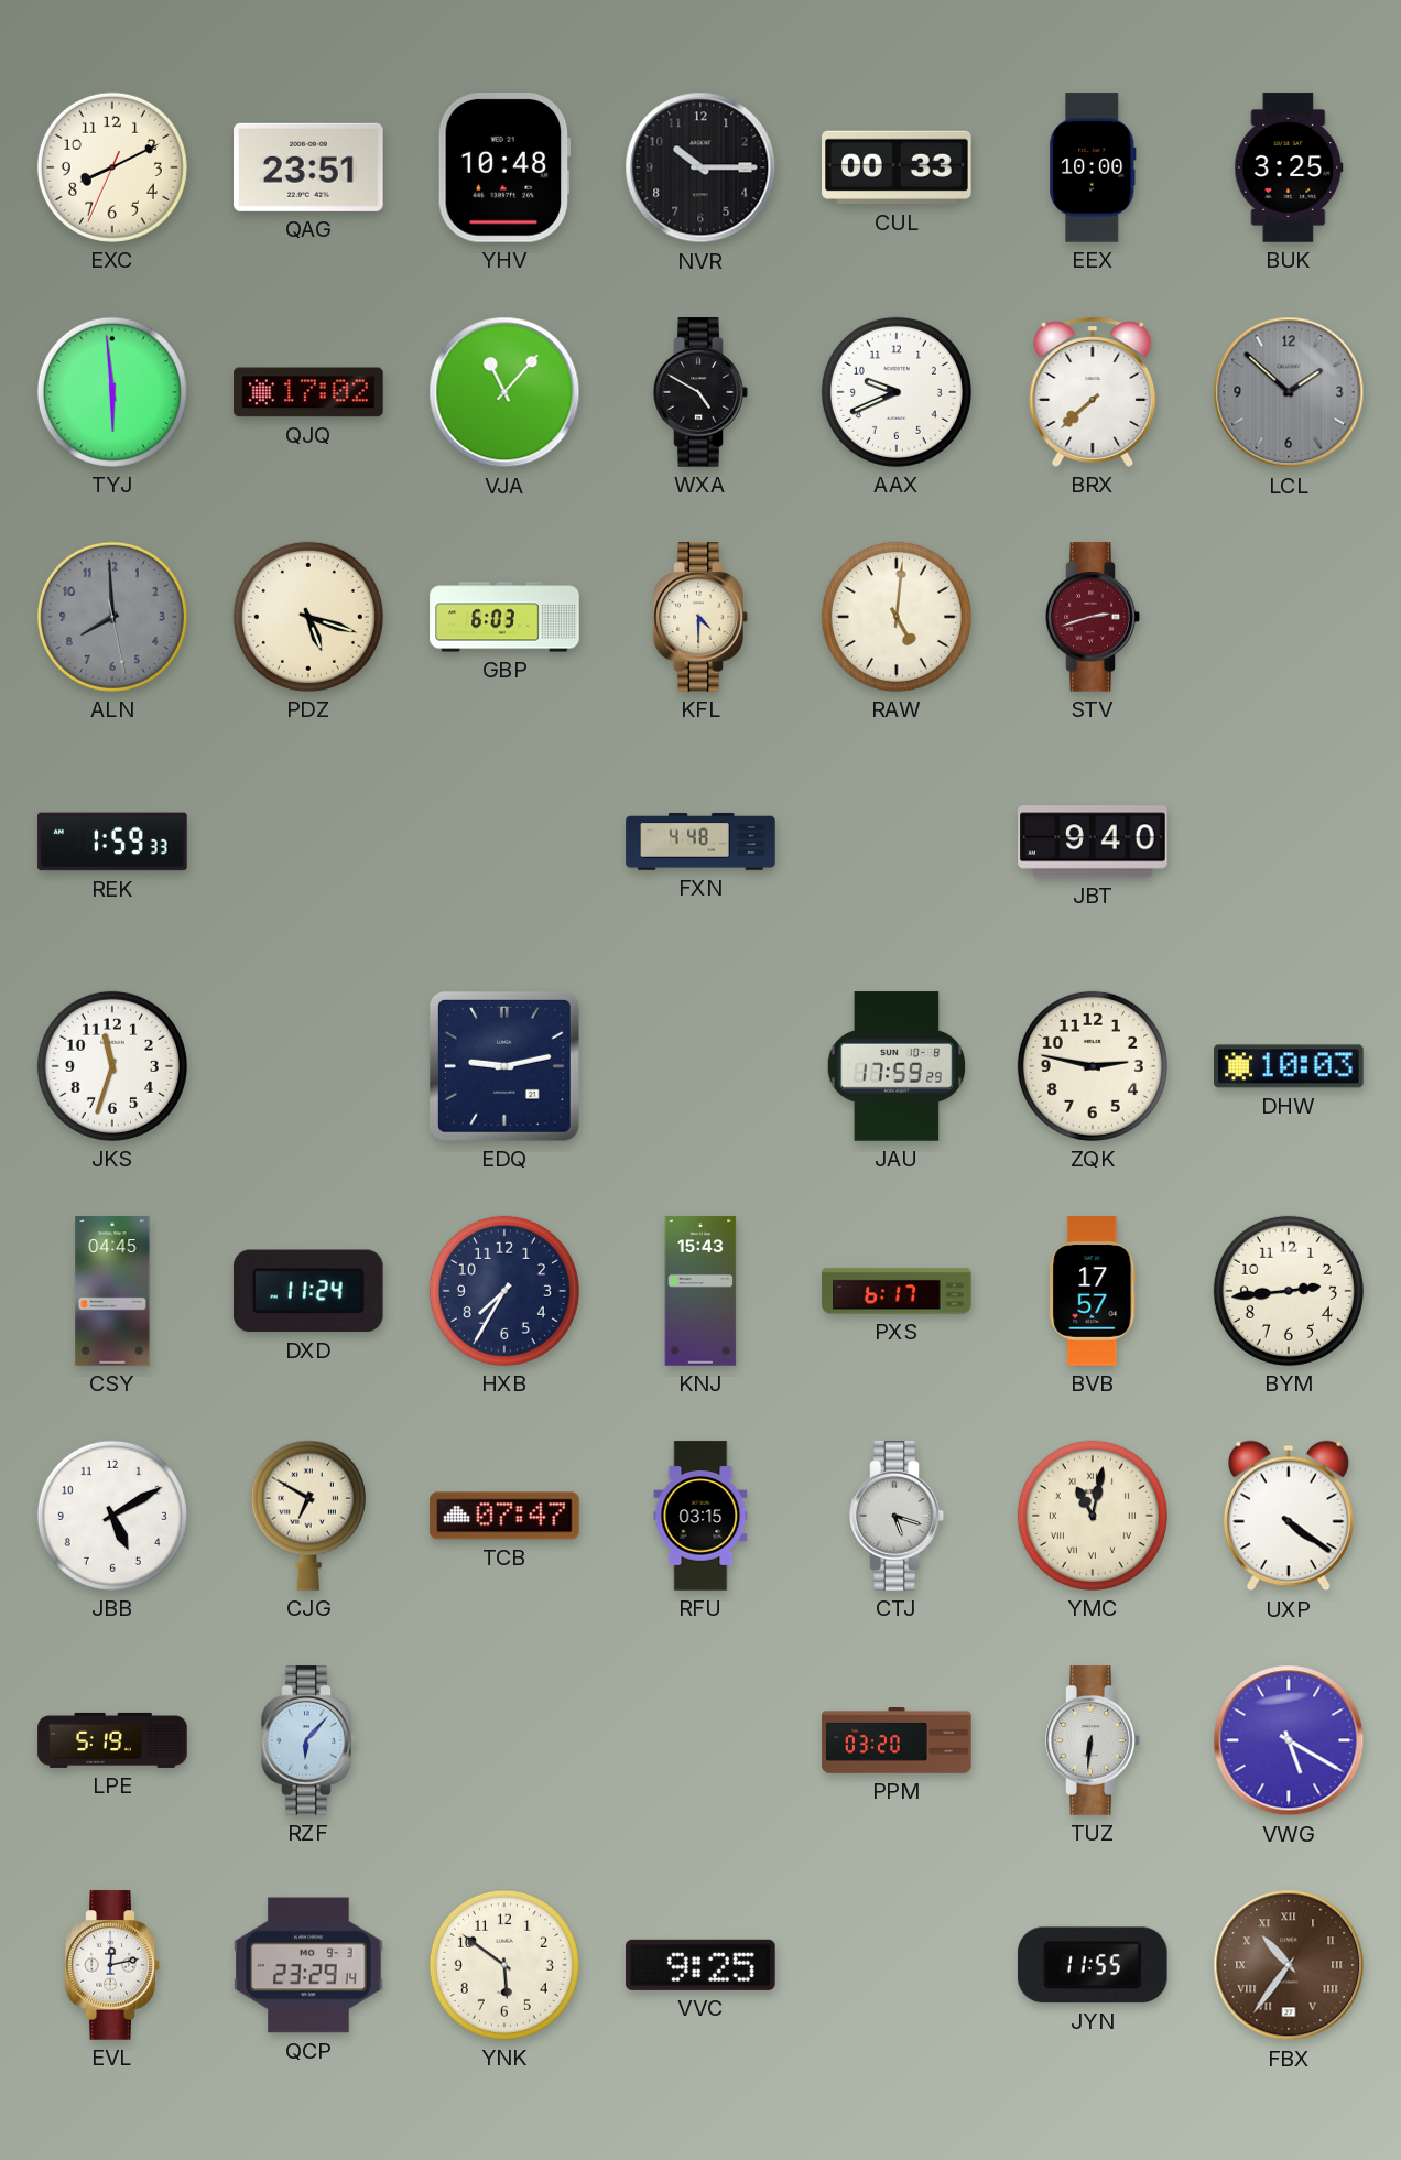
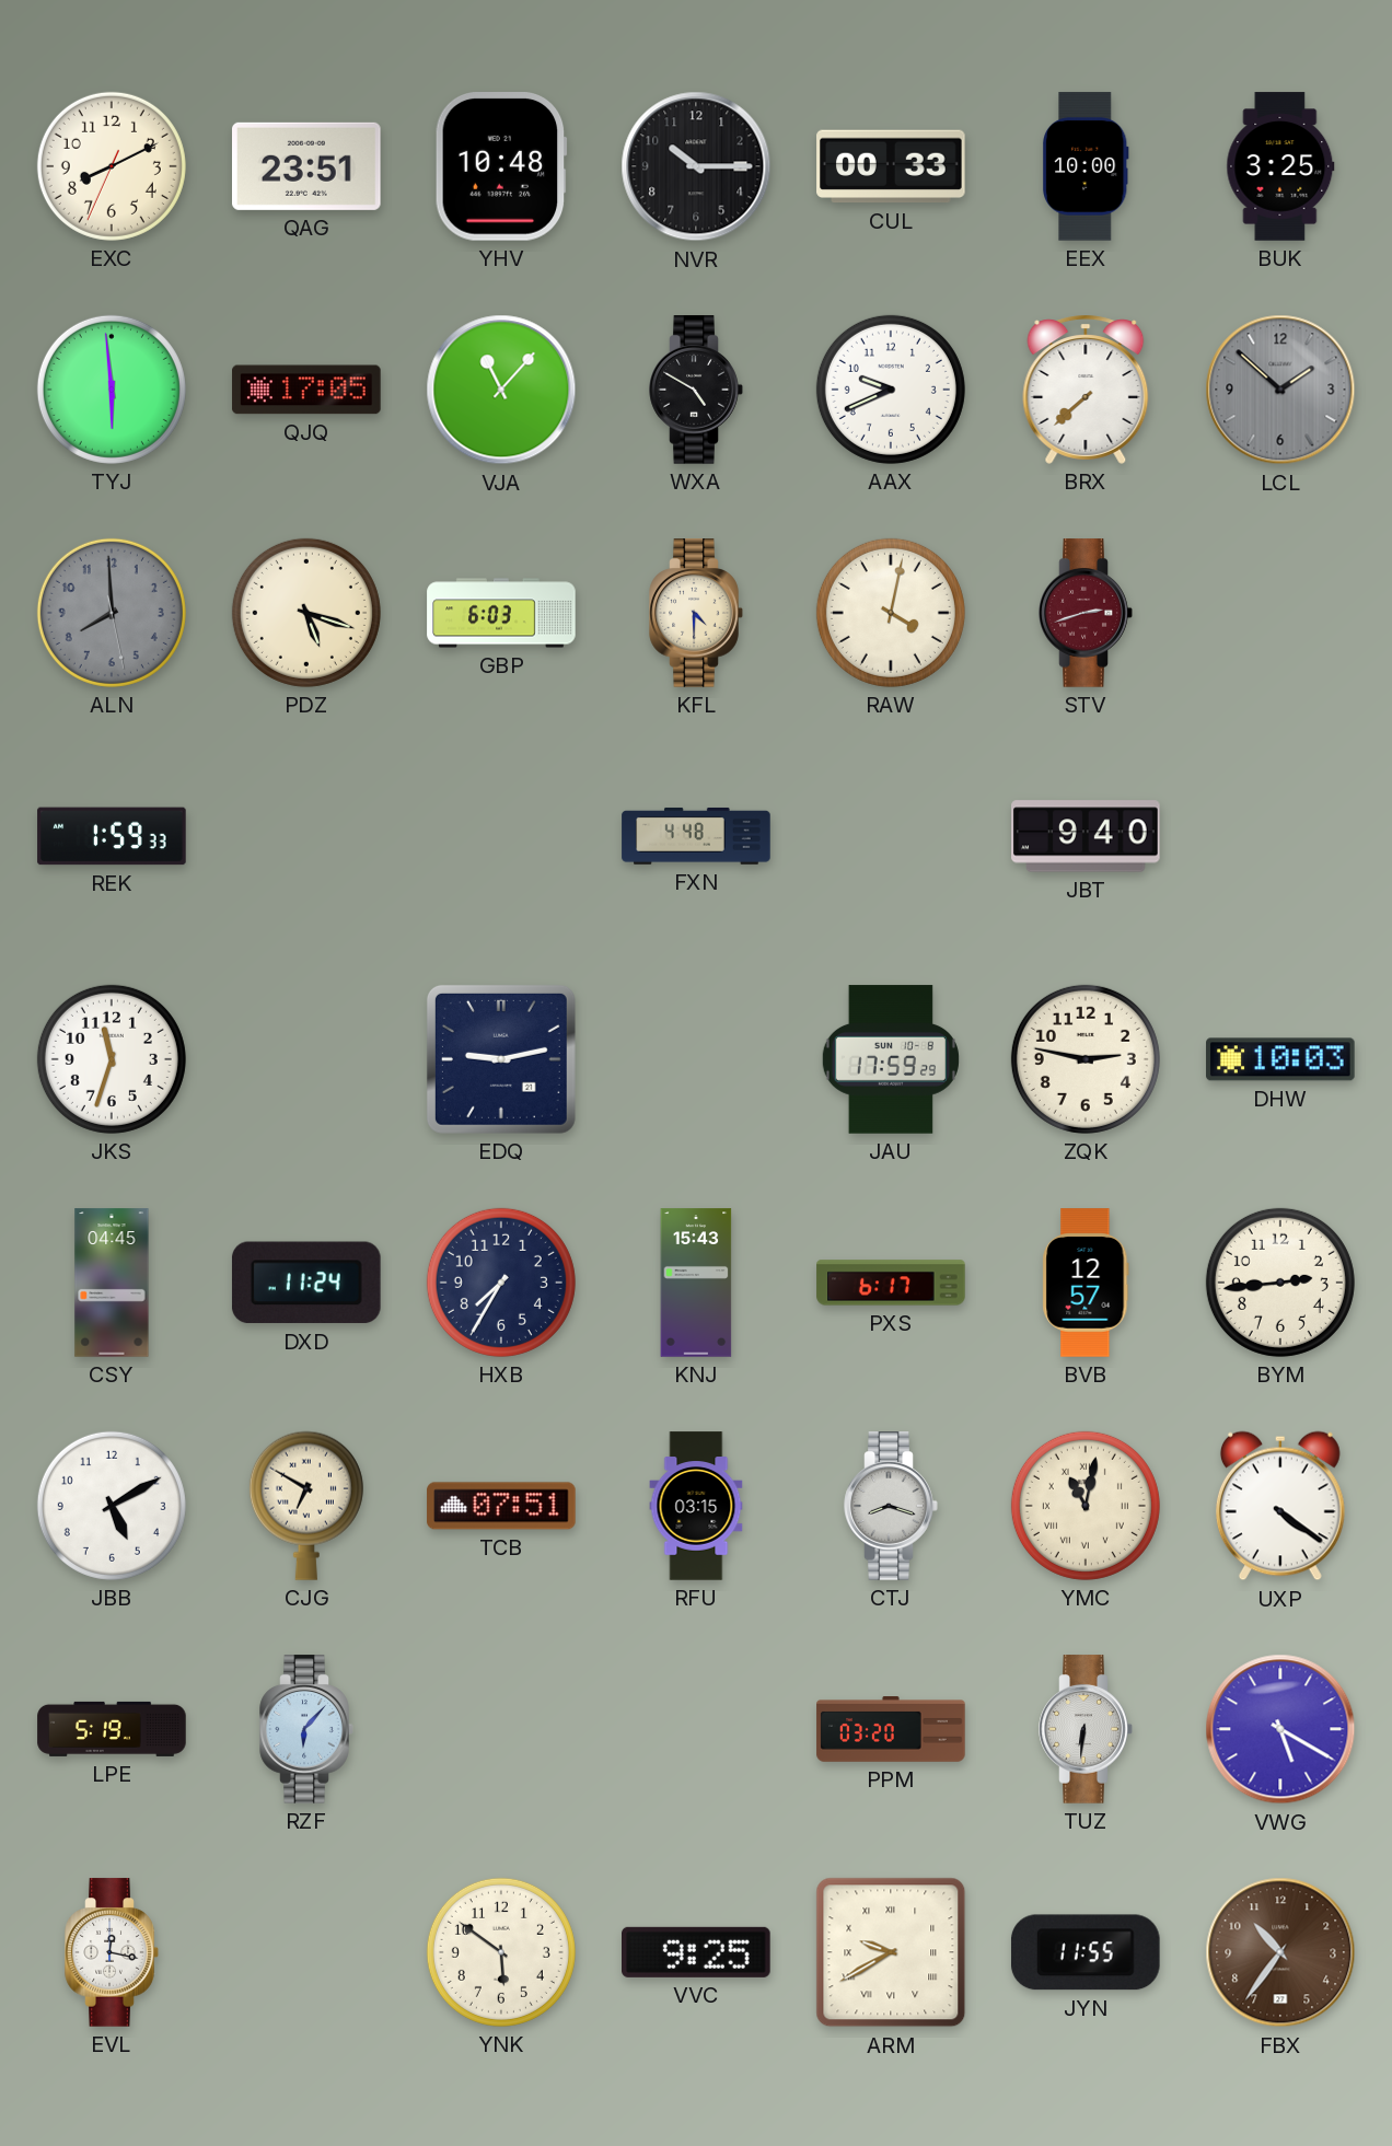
QJQ: 17:02 -> 17:05
RAW: 5:01 -> 4:02
BVB: 17:57 -> 12:57
TCB: 07:47 -> 07:51
CTJ: 5:18 -> 8:18
EVL: 12:13 -> 12:17
QCP: 23:29 -> none
ARM: none -> 9:40
FBX numerals: Roman -> Arabic
